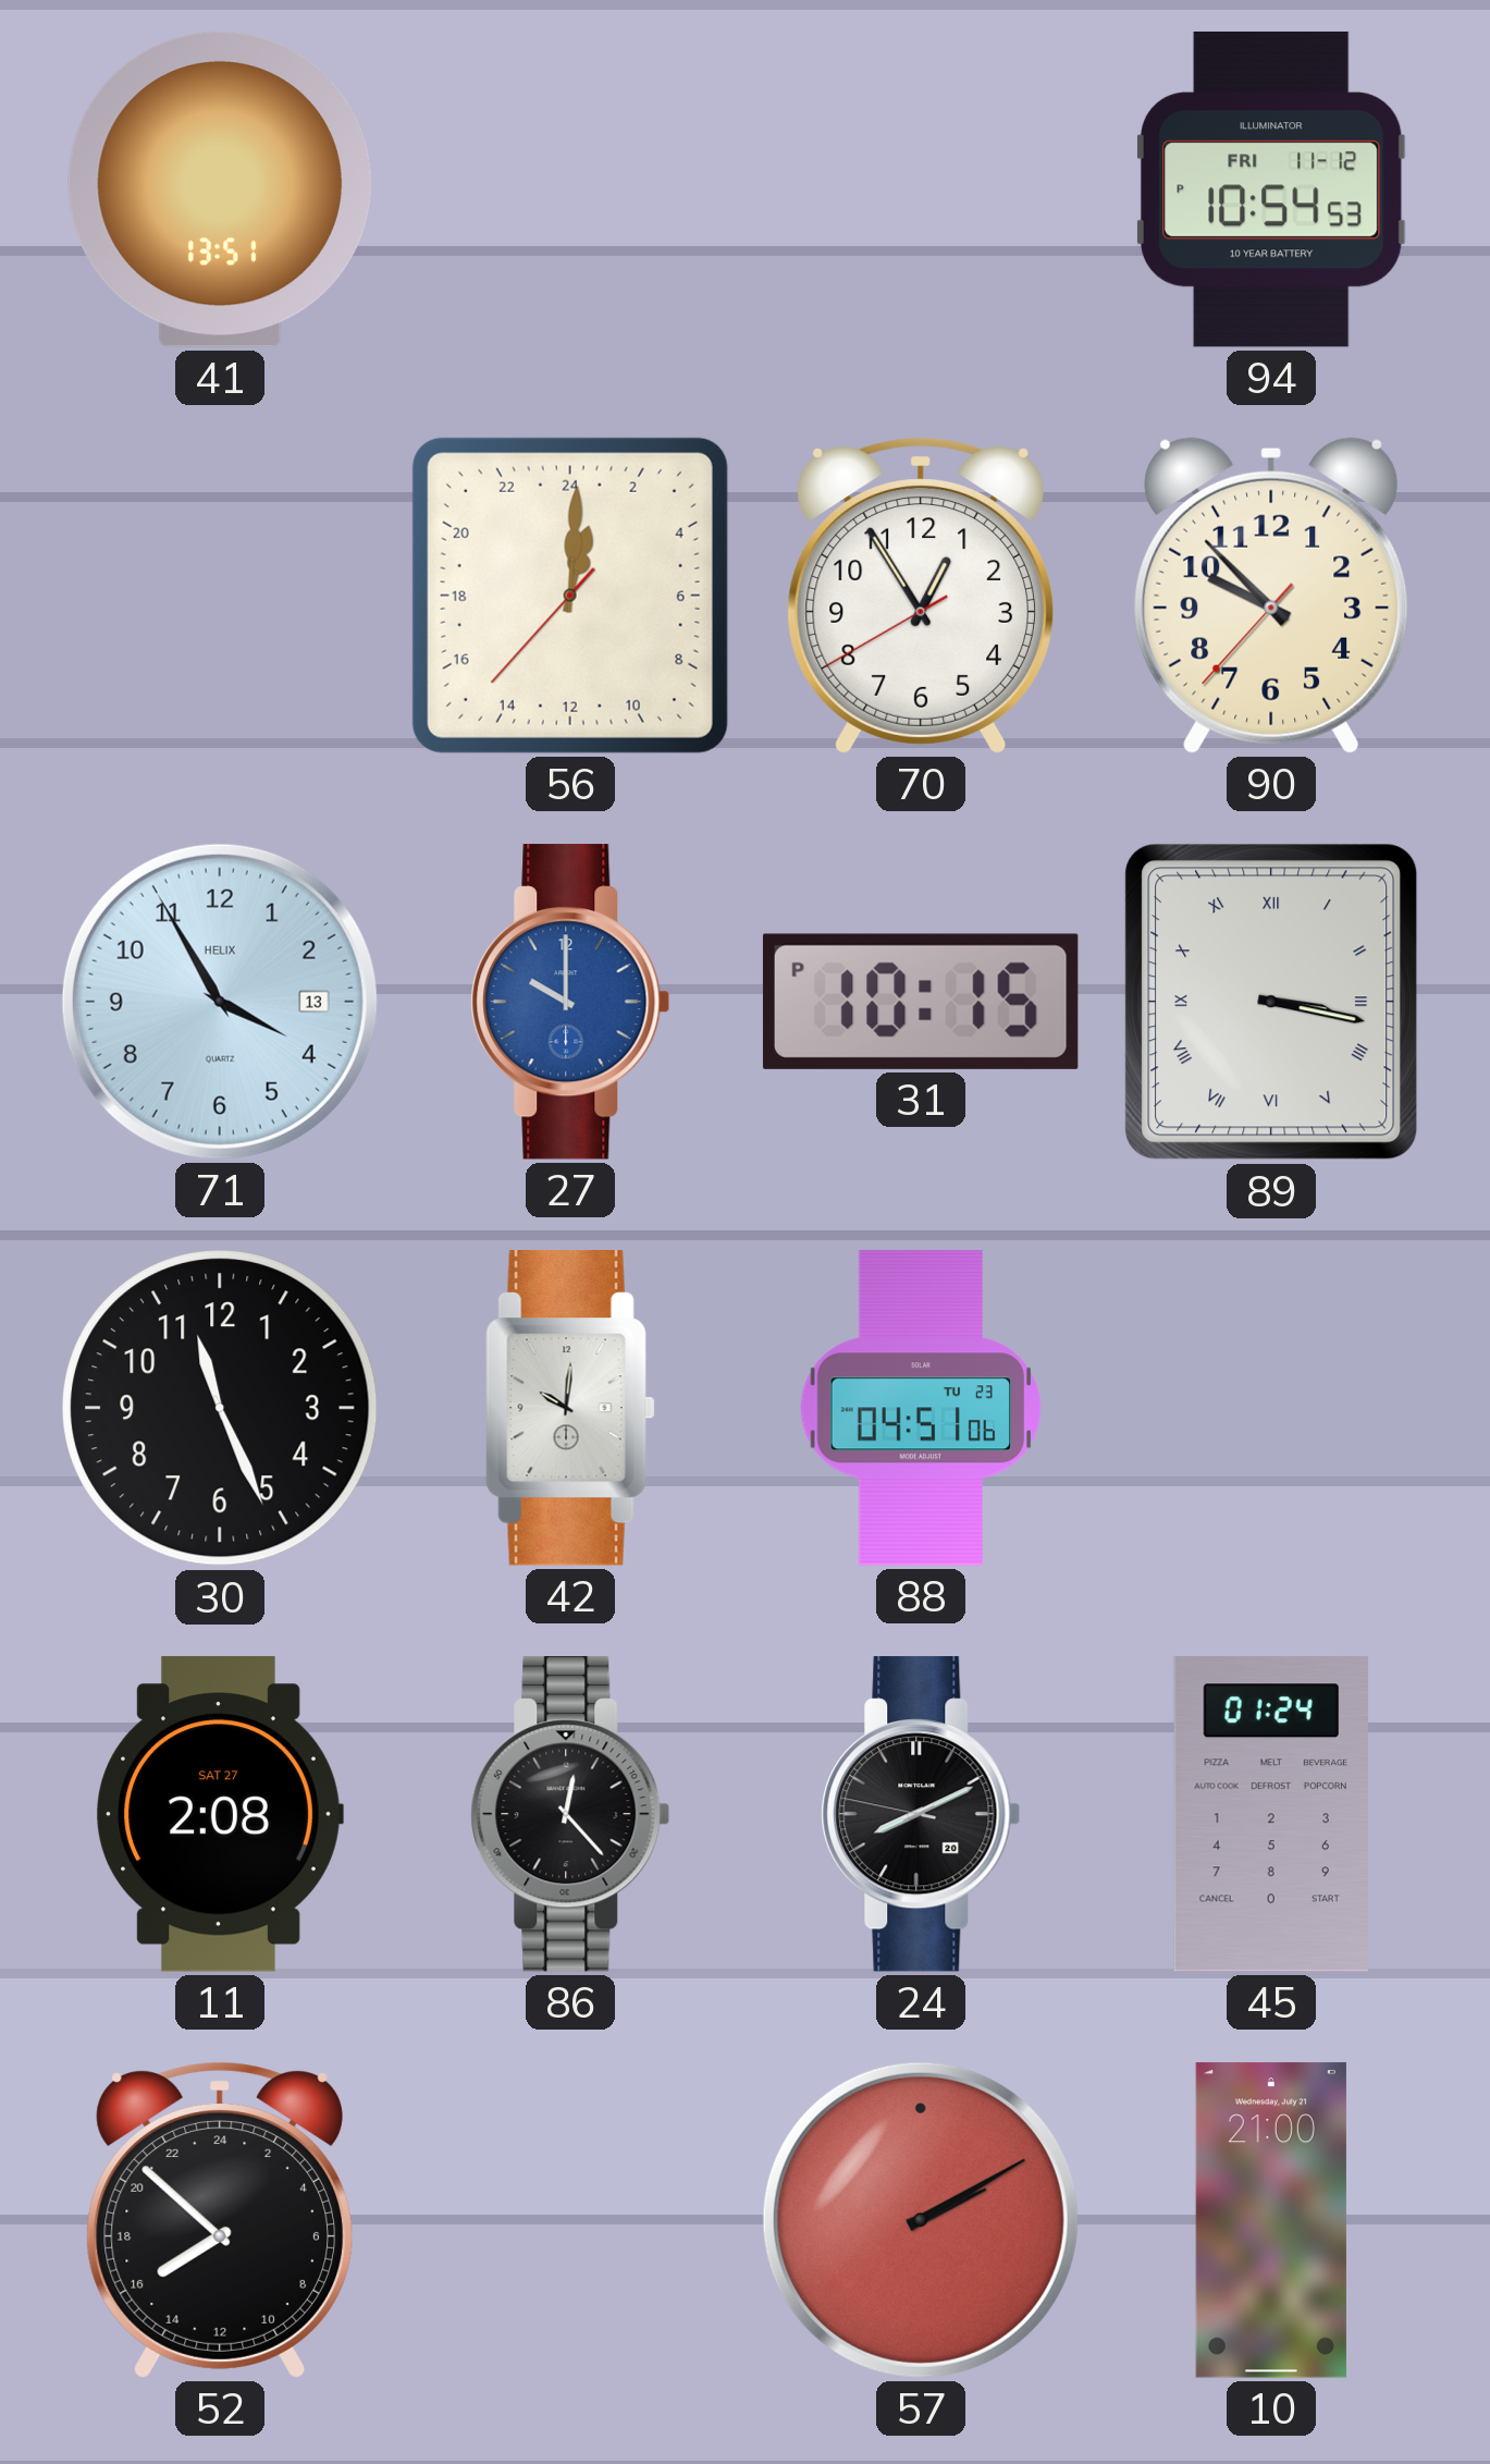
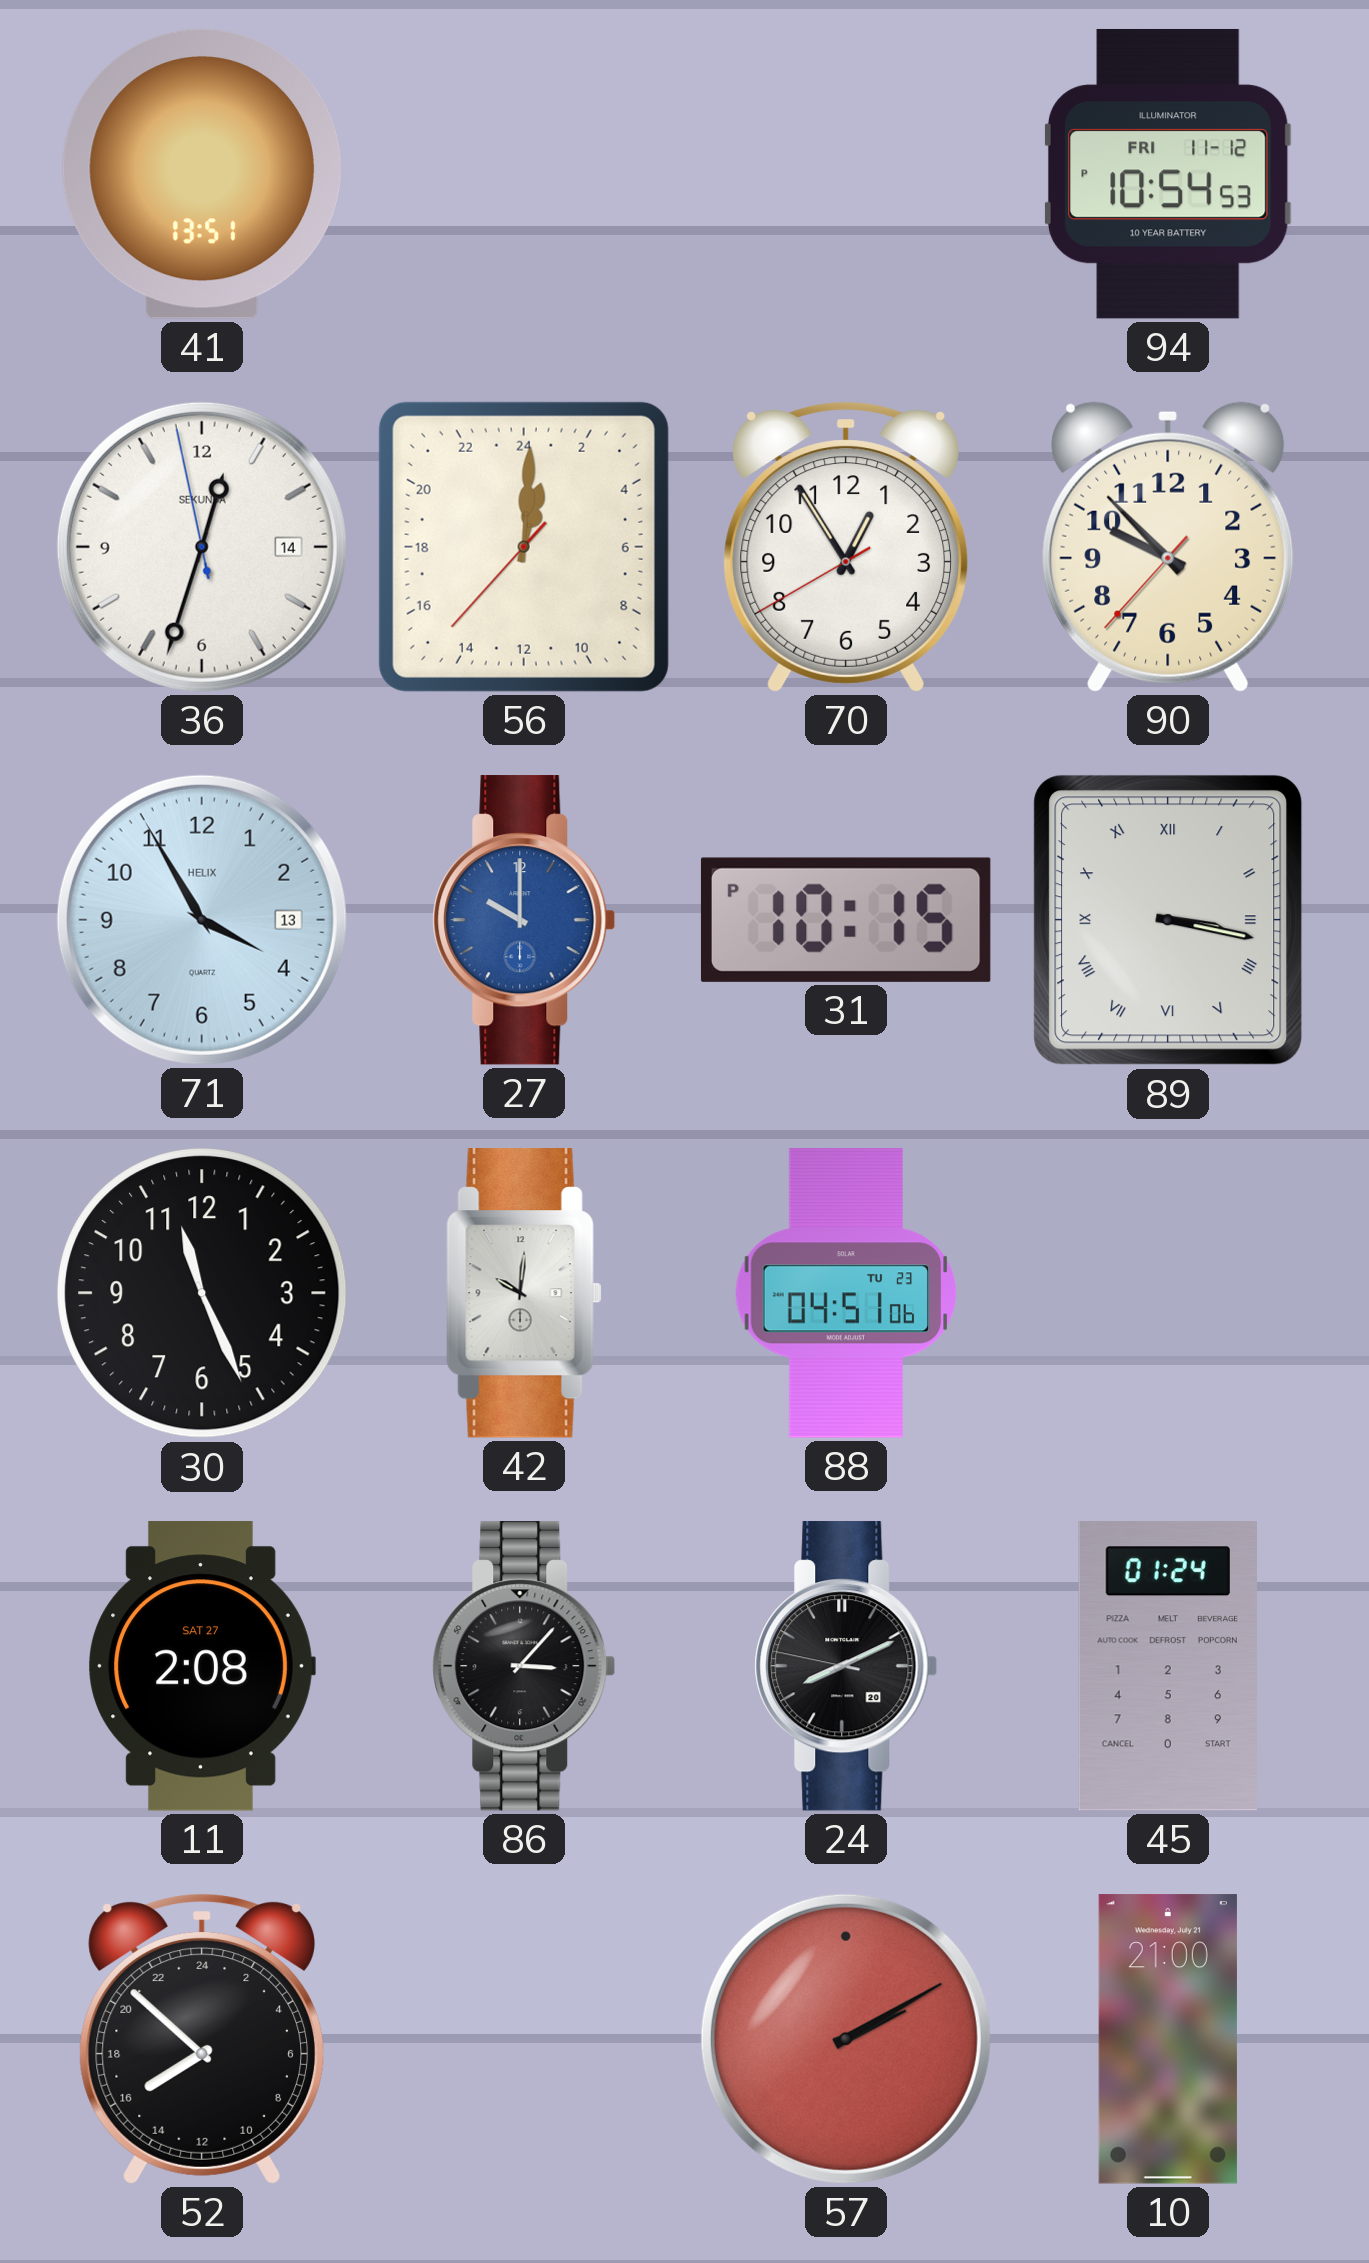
36: none -> 12:32
86: 12:23 -> 3:07
